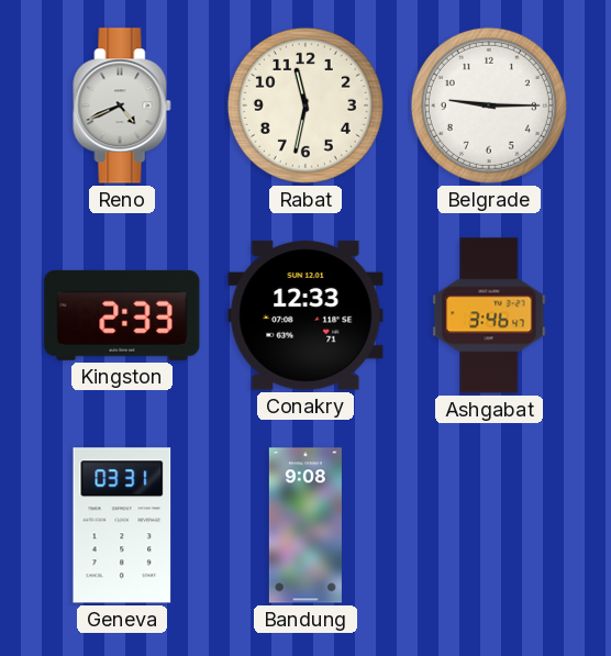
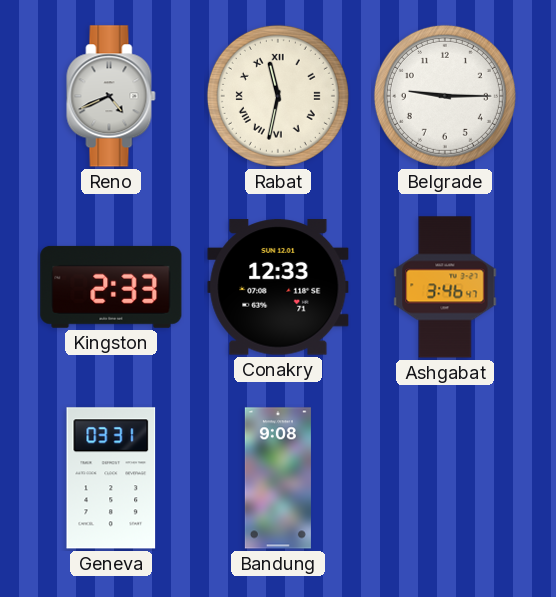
Rabat numerals: Arabic -> Roman
